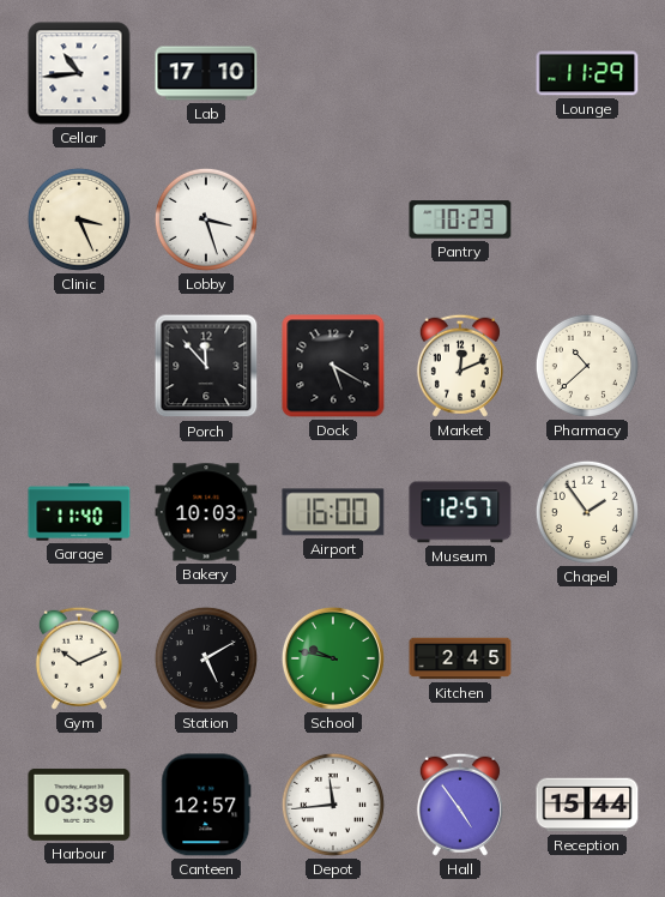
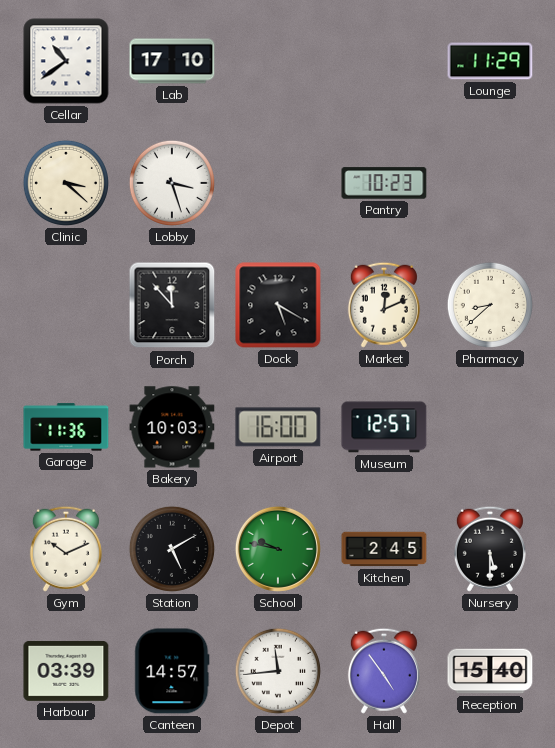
Cellar: 10:44 -> 10:39
Clinic: 3:26 -> 3:22
Pharmacy: 10:38 -> 8:38
Garage: 11:40 -> 11:36
Chapel: 1:54 -> none
Nursery: none -> 5:30
Canteen: 12:57 -> 14:57
Reception: 15:44 -> 15:40
